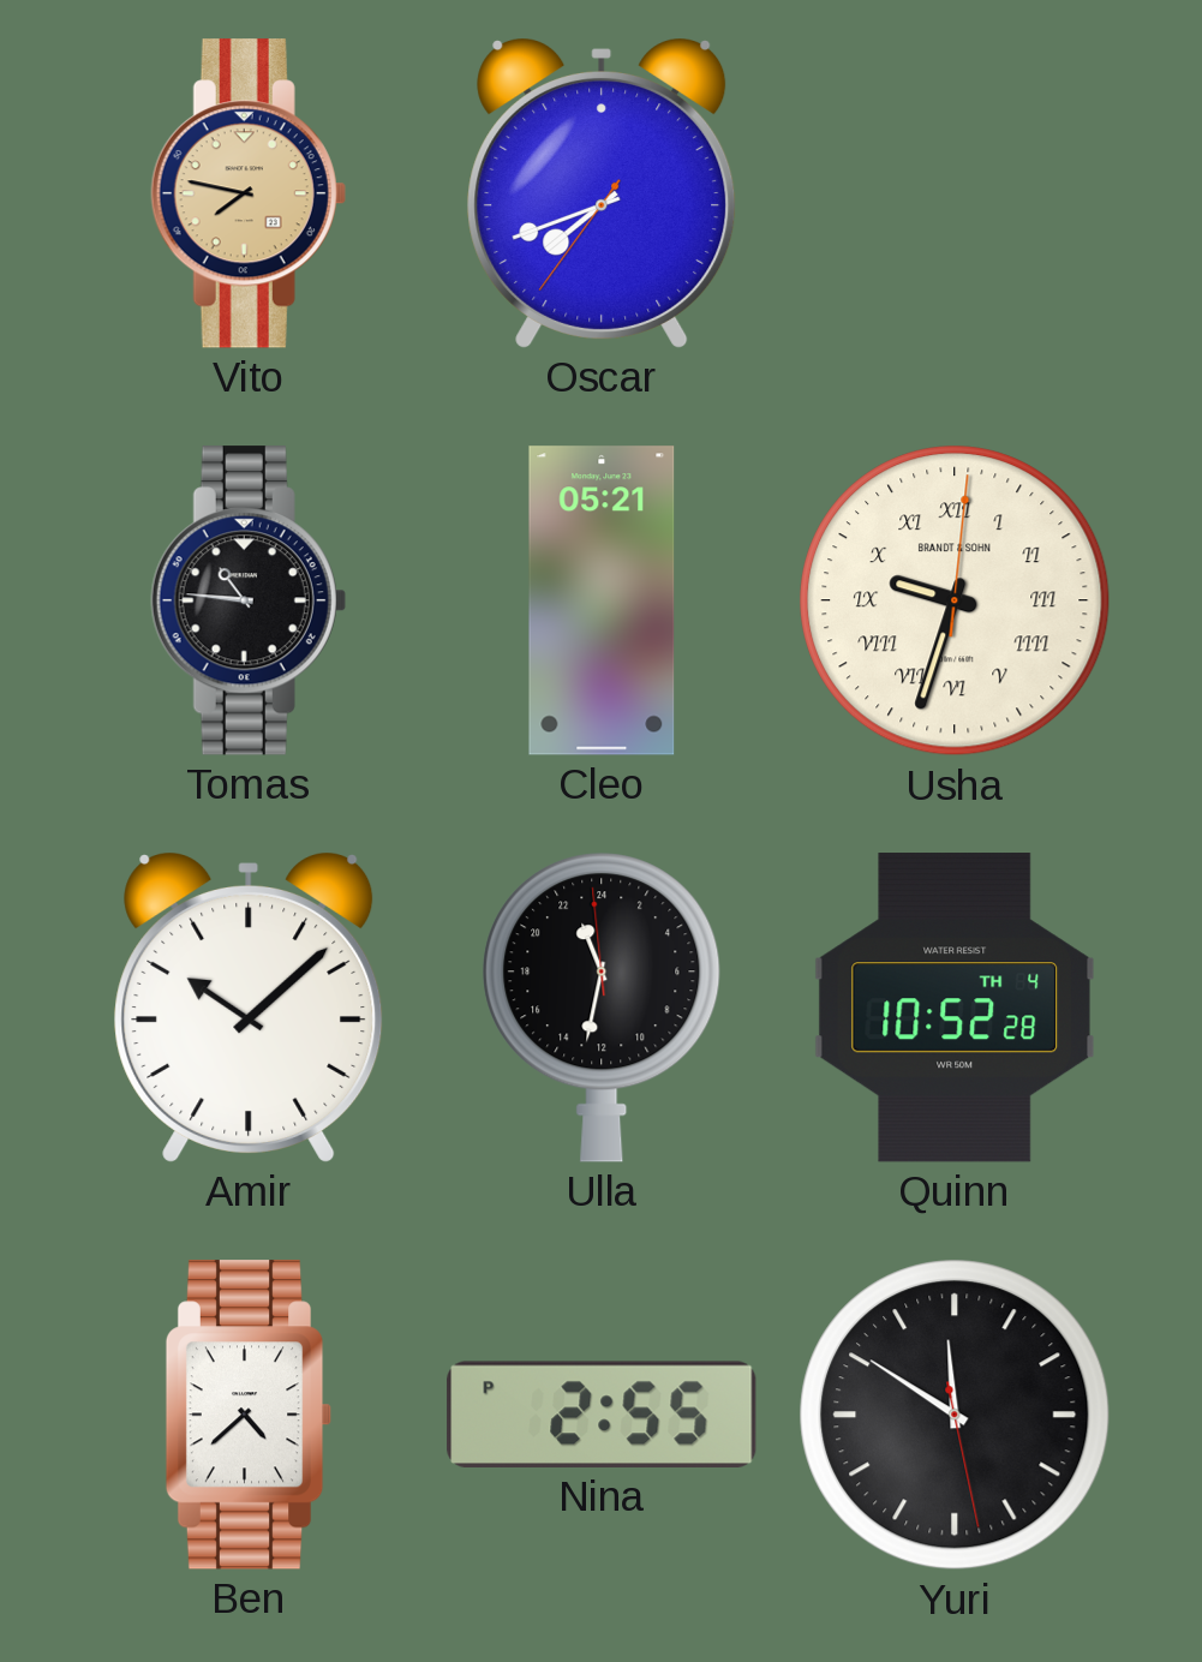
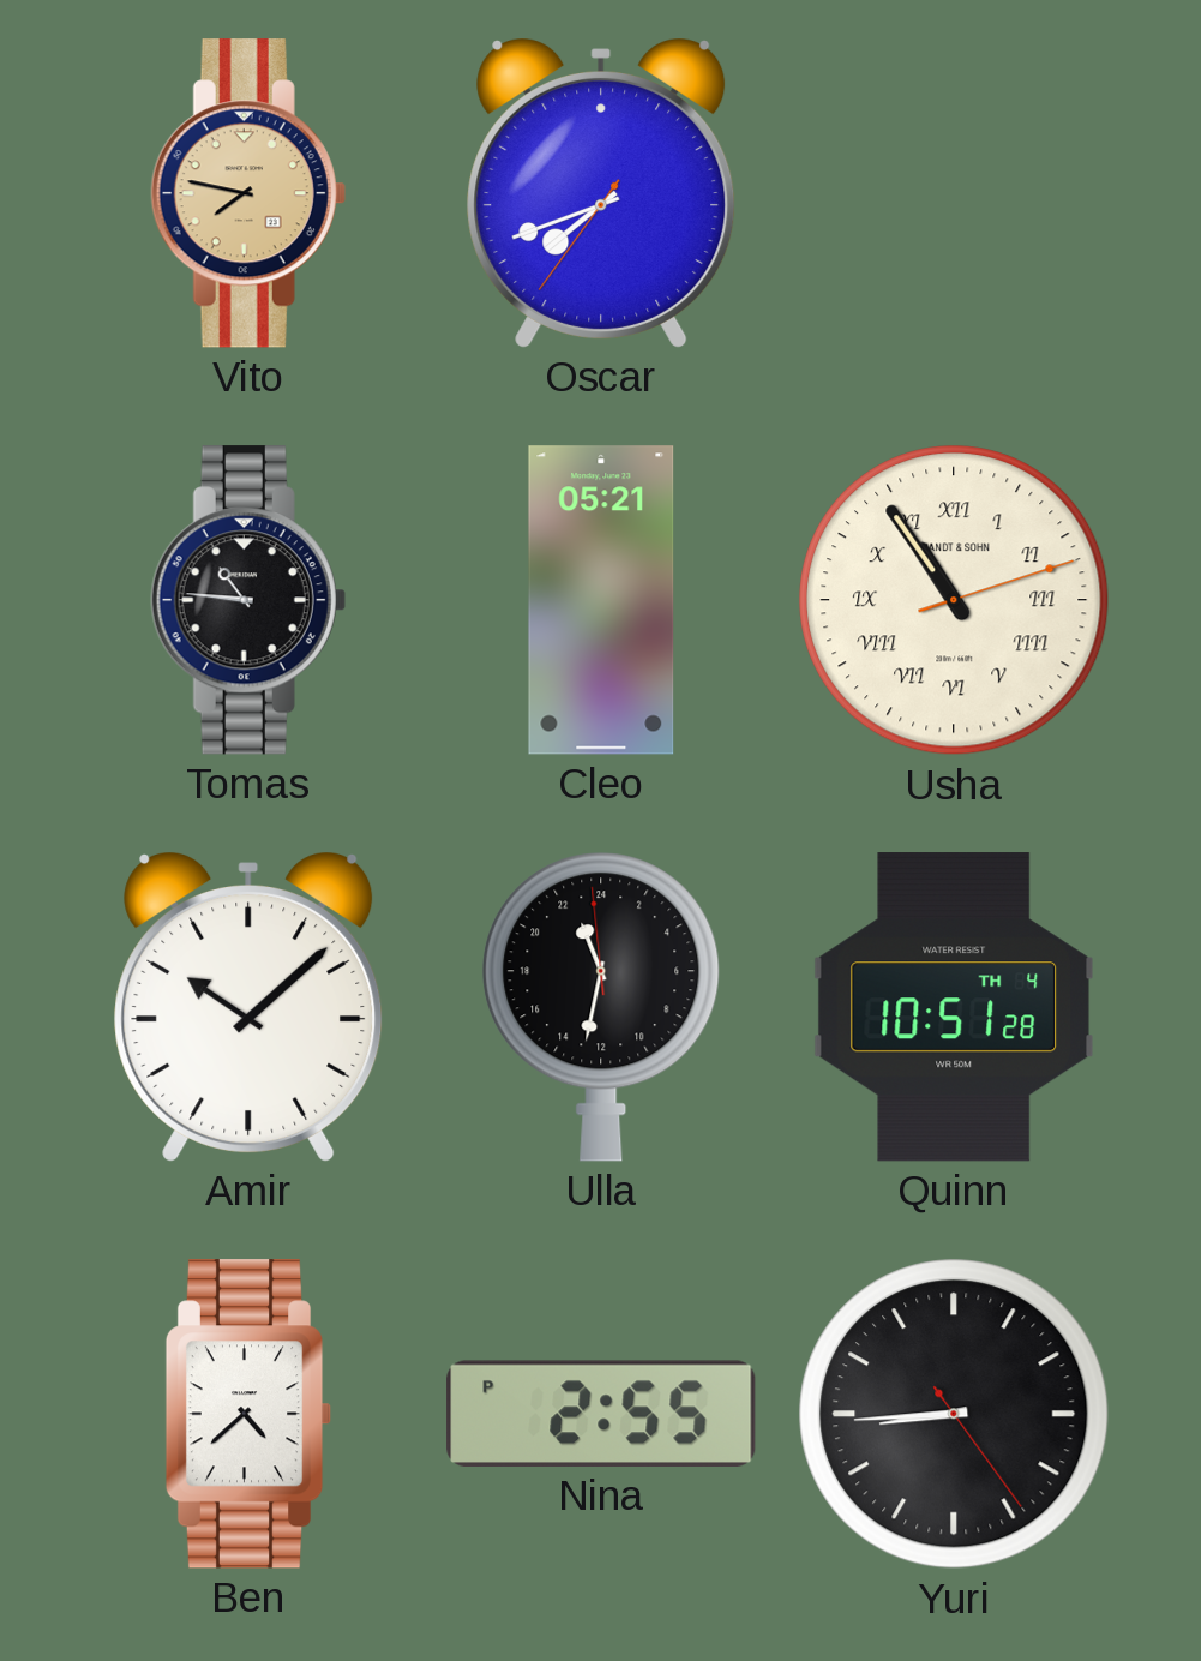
Usha: 9:33 -> 10:54
Quinn: 10:52 -> 10:51
Yuri: 11:50 -> 8:44
